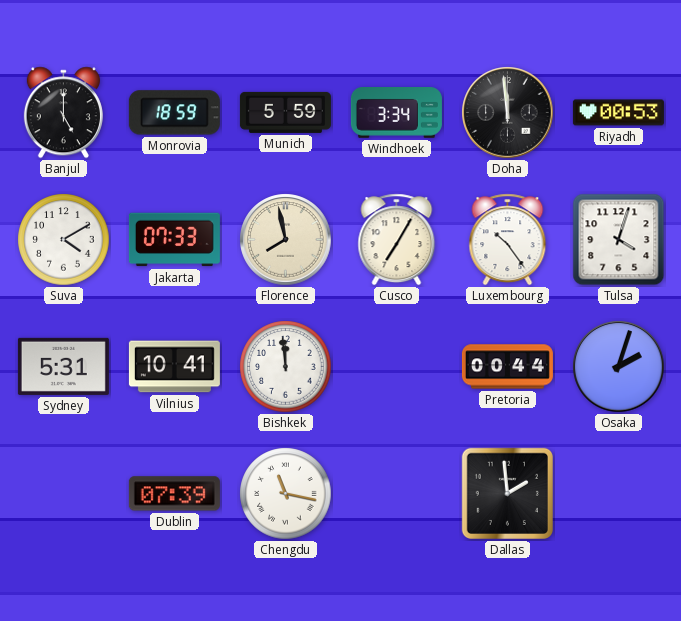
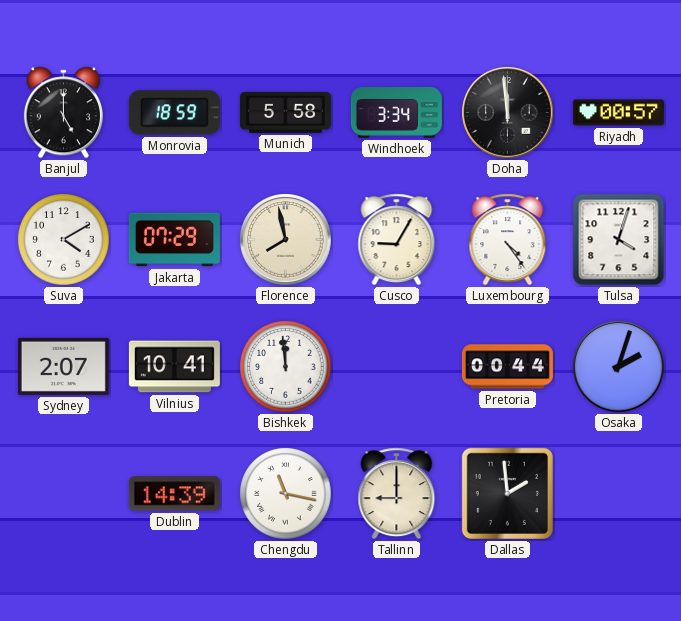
Munich: 5:59 -> 5:58
Riyadh: 00:53 -> 00:57
Jakarta: 07:33 -> 07:29
Cusco: 7:05 -> 9:05
Luxembourg: 10:24 -> 4:24
Sydney: 5:31 -> 2:07
Dublin: 07:39 -> 14:39
Tallinn: none -> 9:00
